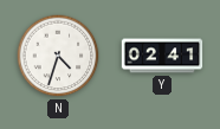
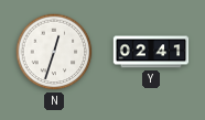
N: 4:33 -> 12:33
